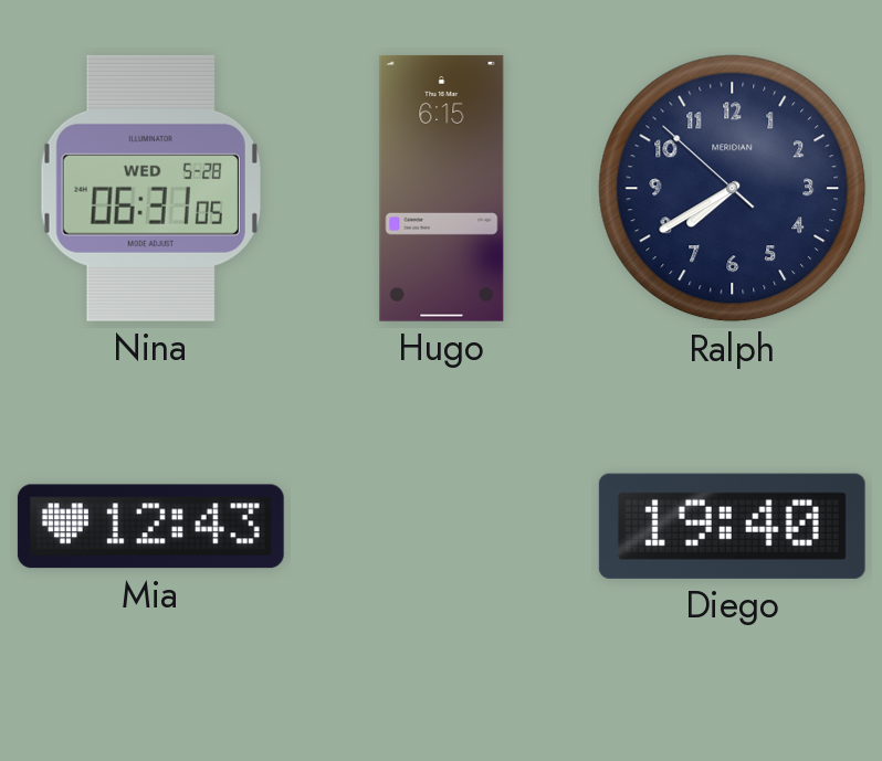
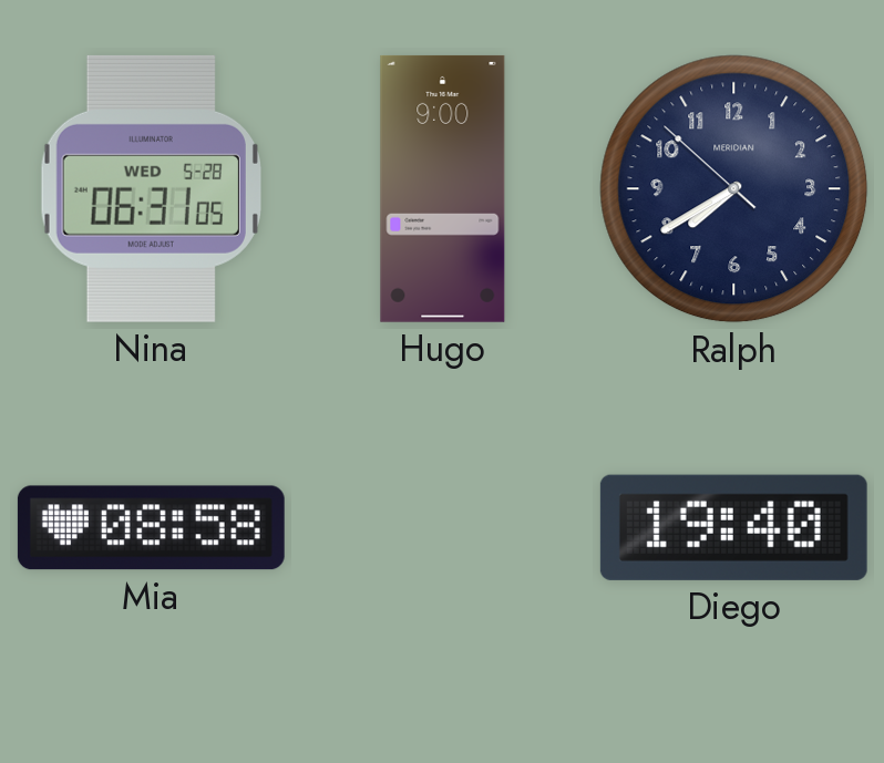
Hugo: 6:15 -> 9:00
Mia: 12:43 -> 08:58
